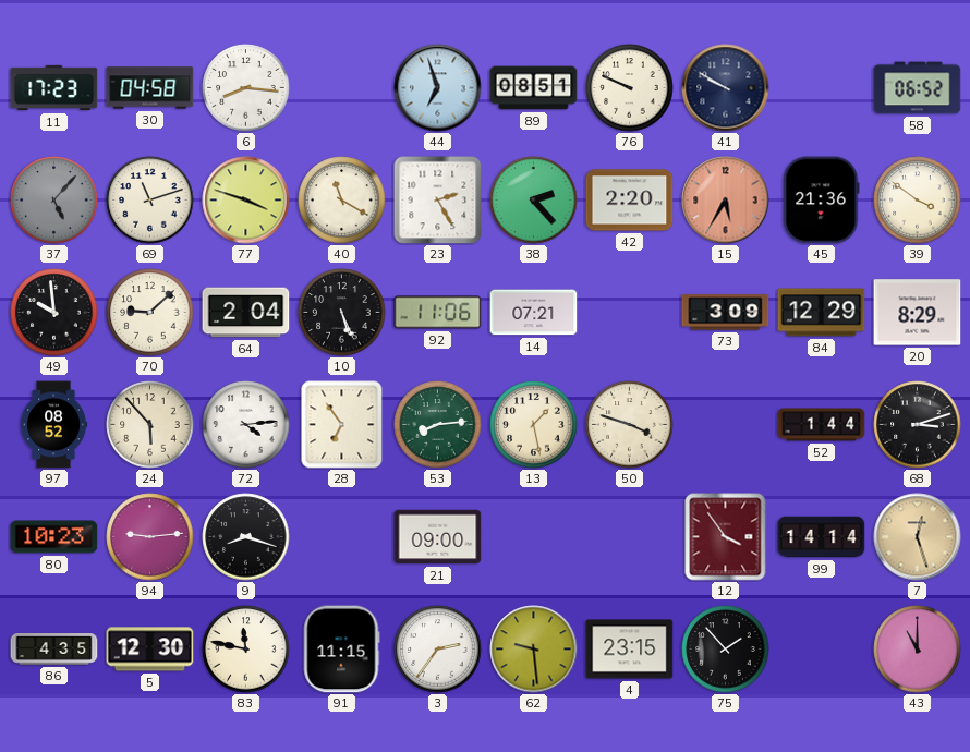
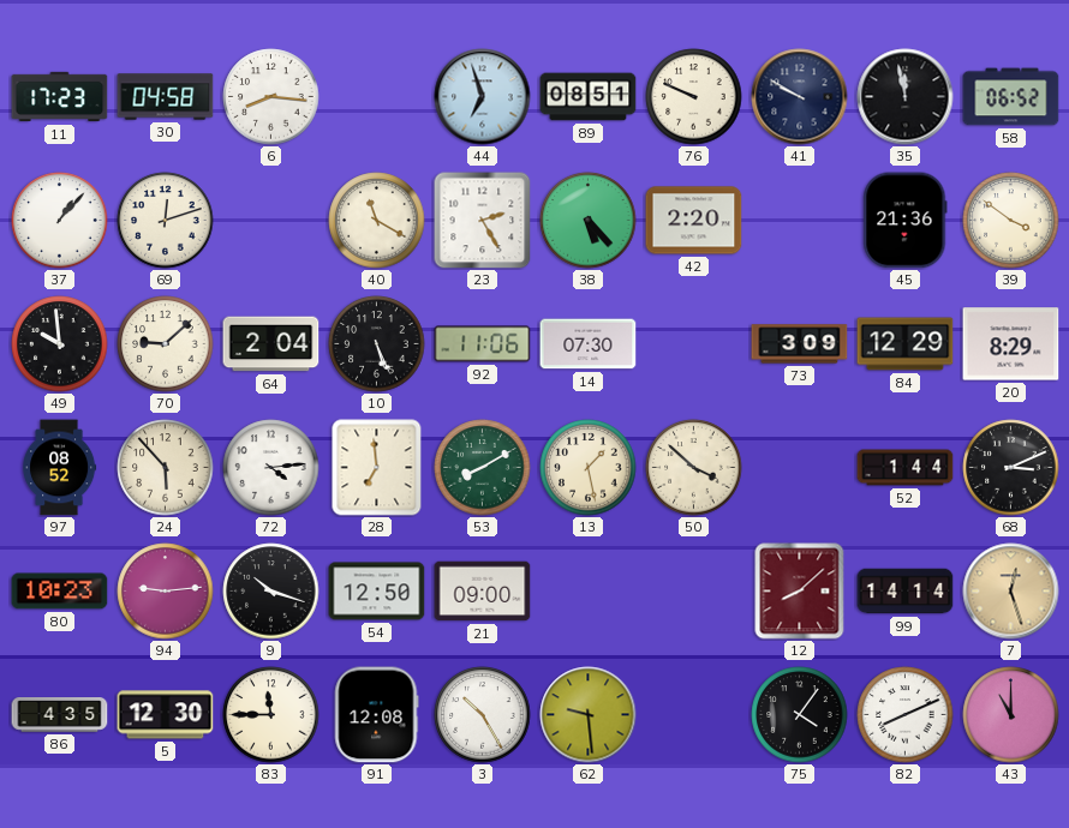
35: none -> 11:58
37: 5:07 -> 1:07
37 dial: grey -> white
69: 11:12 -> 12:12
77: 3:48 -> none
38: 2:23 -> 5:23
15: 5:35 -> none
14: 07:21 -> 07:30
28: 6:54 -> 6:59
53: 8:14 -> 8:10
50: 3:48 -> 3:52
68: 3:12 -> 3:11
9: 8:18 -> 10:18
54: none -> 12:50
12: 3:54 -> 8:08
83: 11:47 -> 11:45
91: 11:15 -> 12:08
3: 2:36 -> 10:25
4: 23:15 -> none
75: 1:53 -> 4:06
82: none -> 8:11
